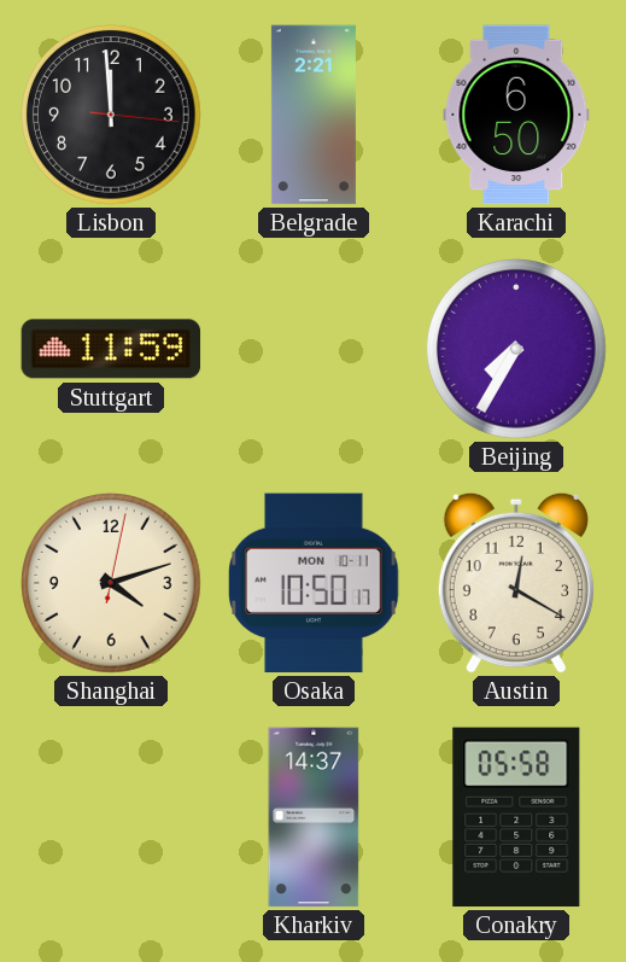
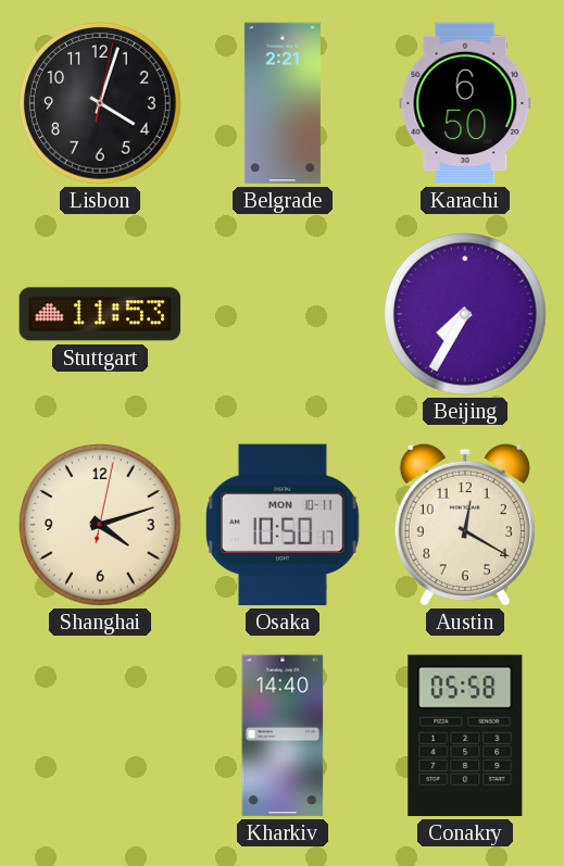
Lisbon: 11:59 -> 4:03
Stuttgart: 11:59 -> 11:53
Kharkiv: 14:37 -> 14:40
